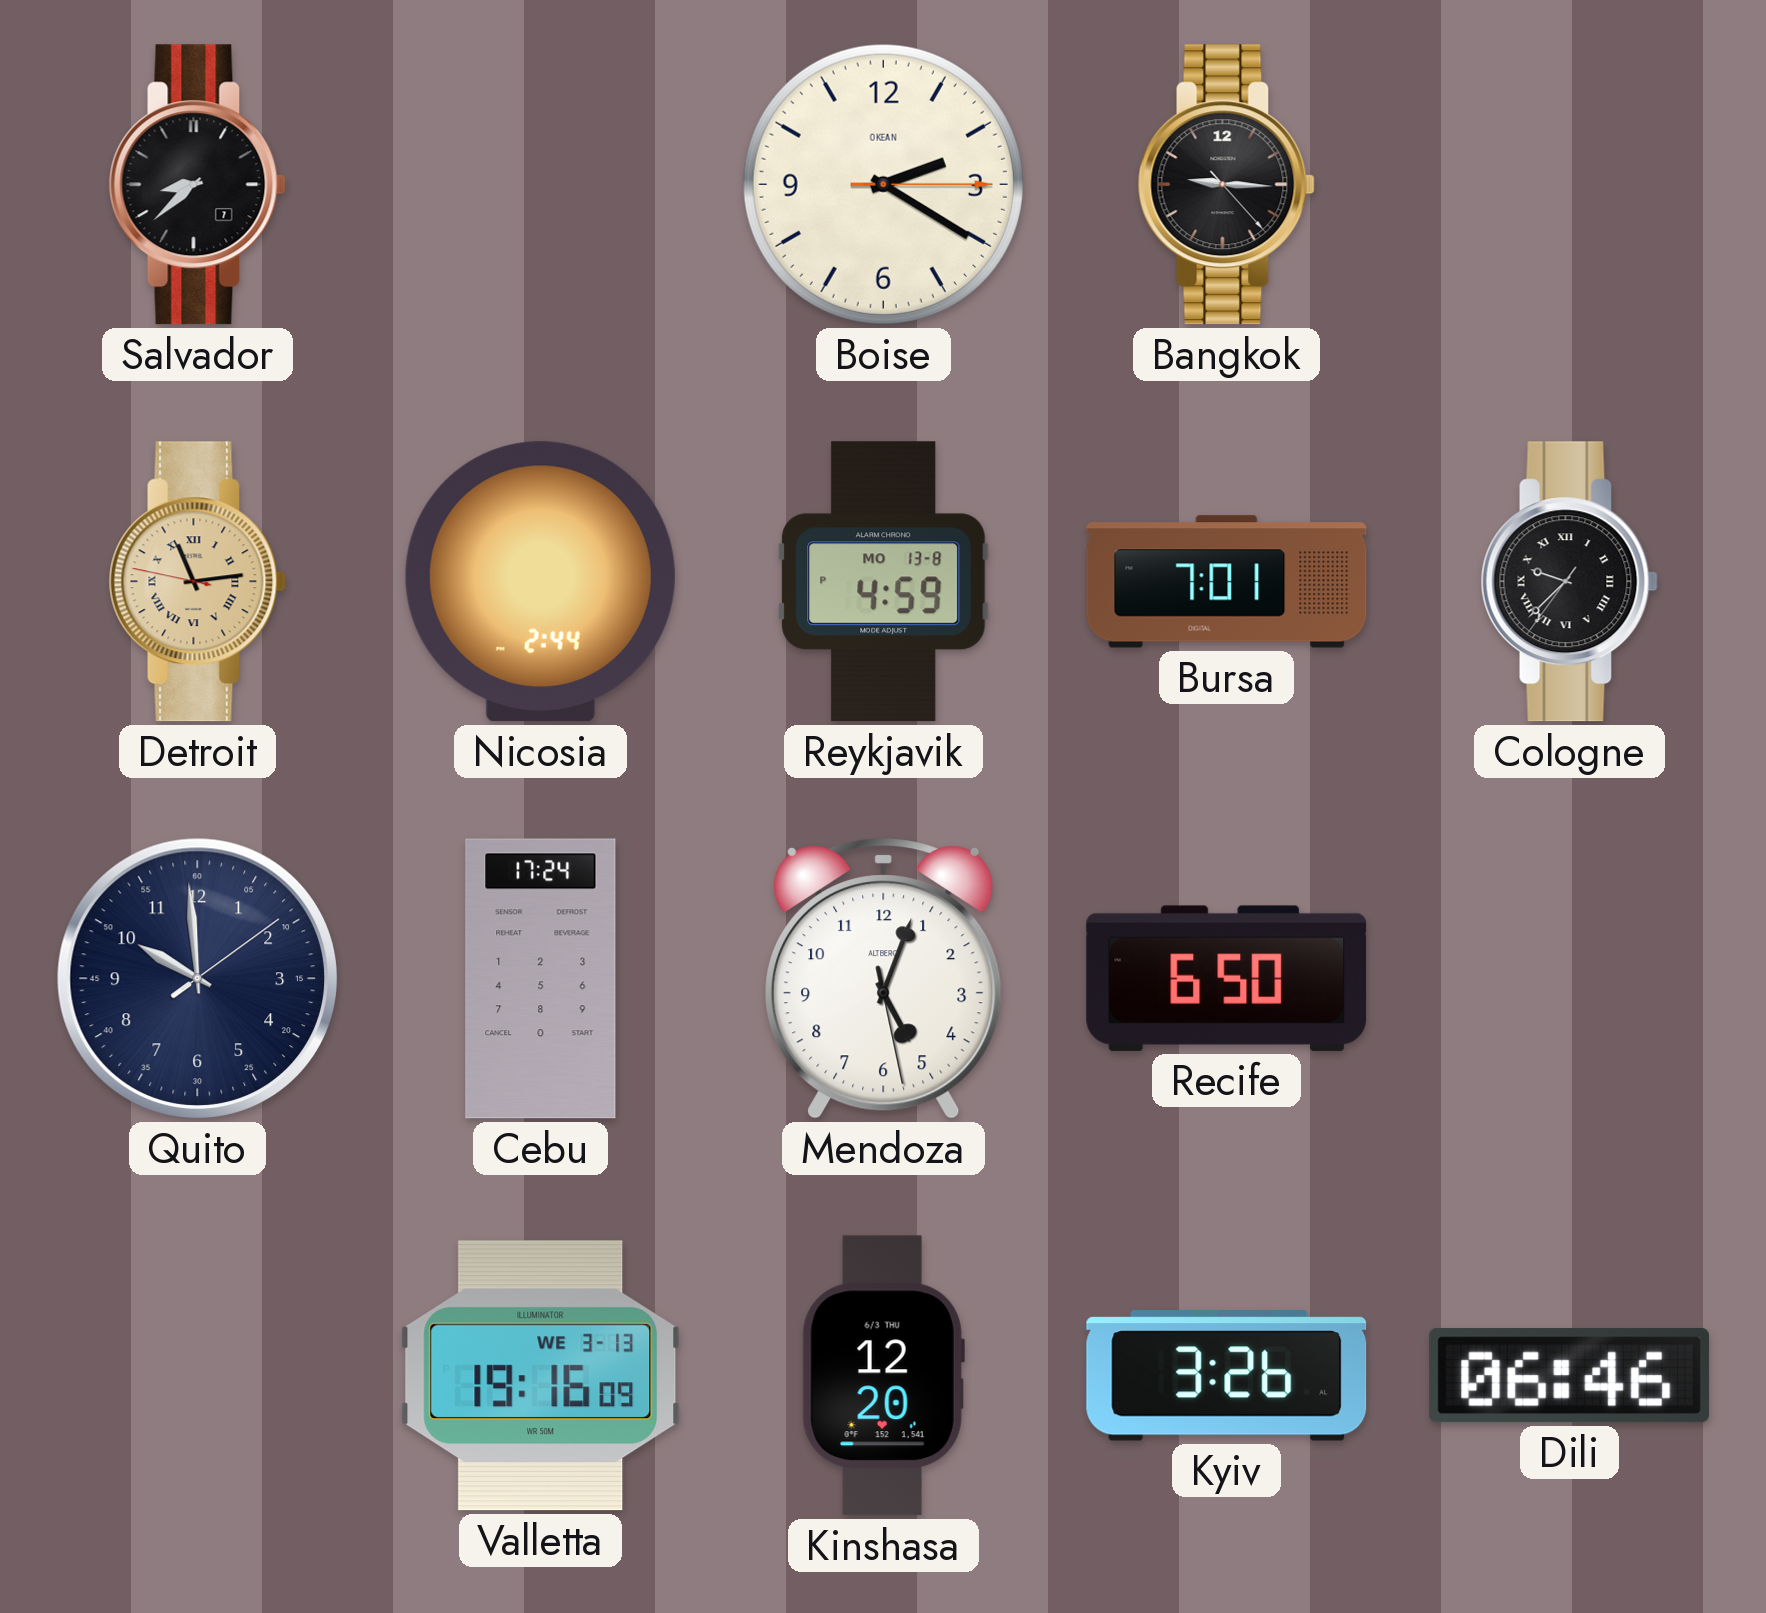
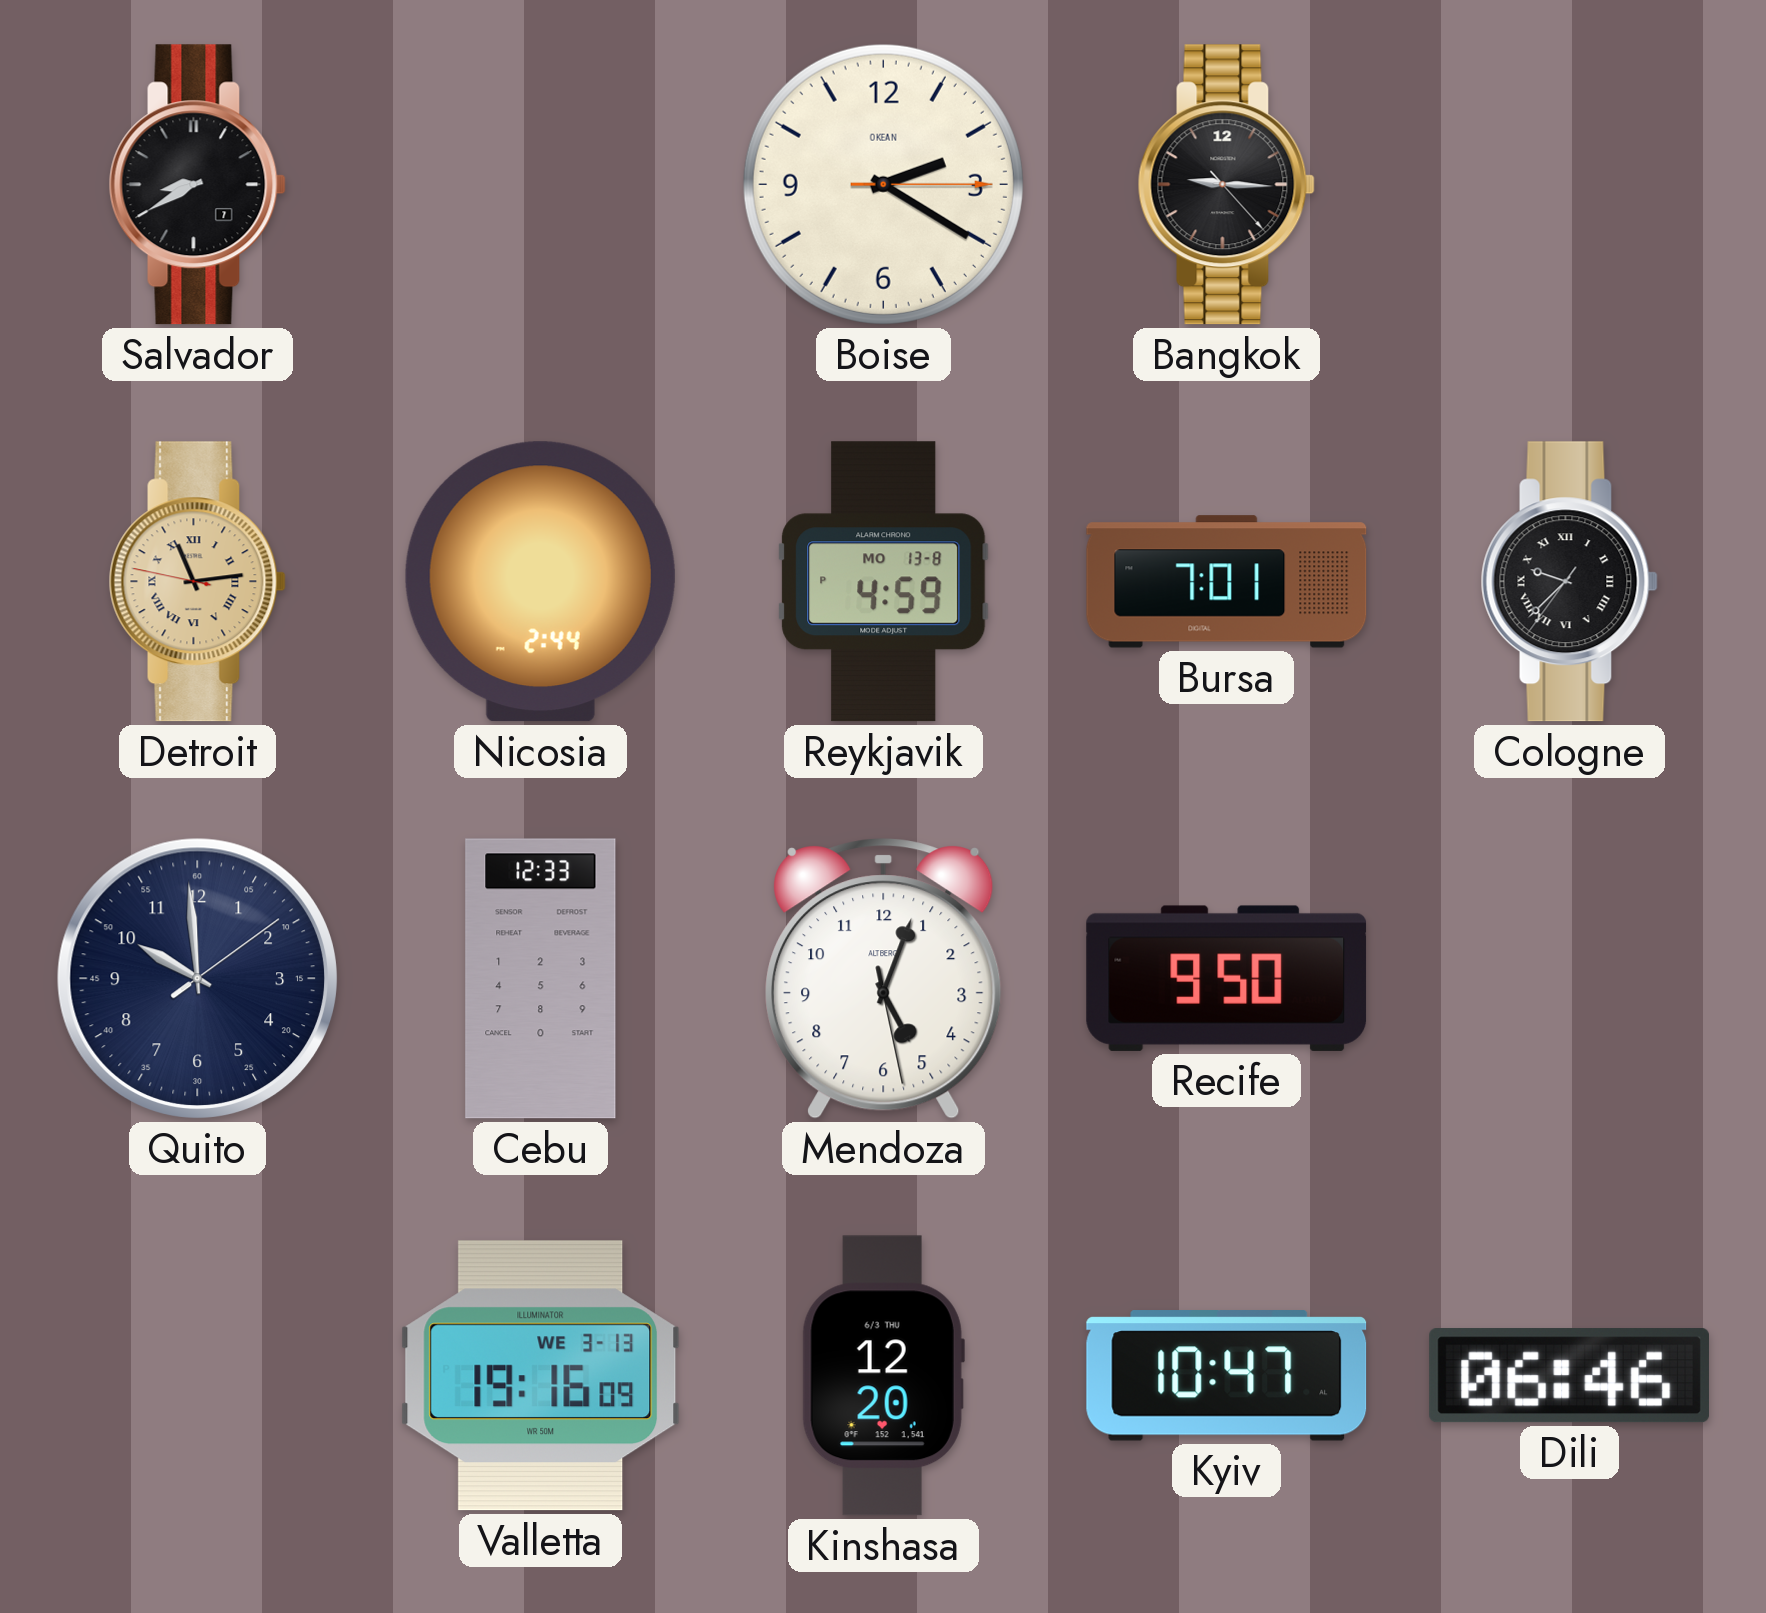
Salvador: 8:38 -> 8:40
Cebu: 17:24 -> 12:33
Recife: 6:50 -> 9:50
Kyiv: 3:26 -> 10:47
